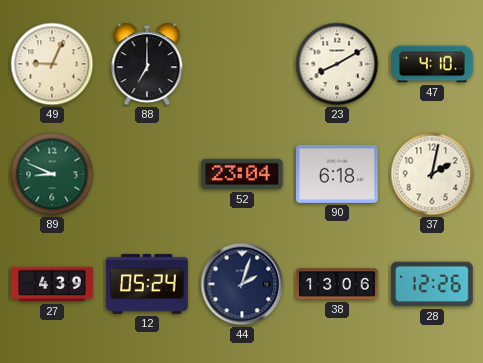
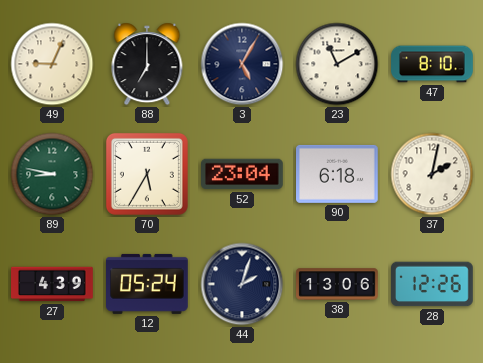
3: none -> 5:05
23: 8:10 -> 11:10
47: 4:10 -> 8:10
89: 8:49 -> 8:47
70: none -> 5:35
